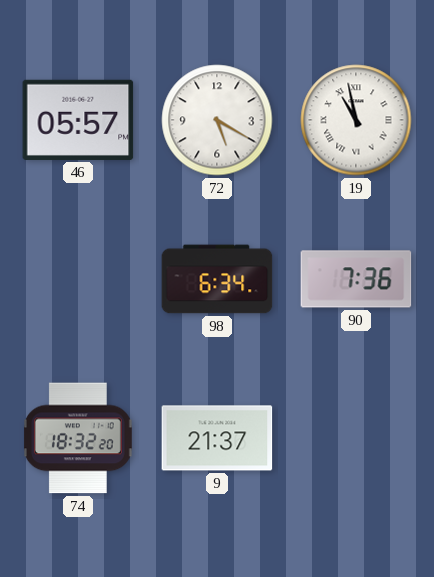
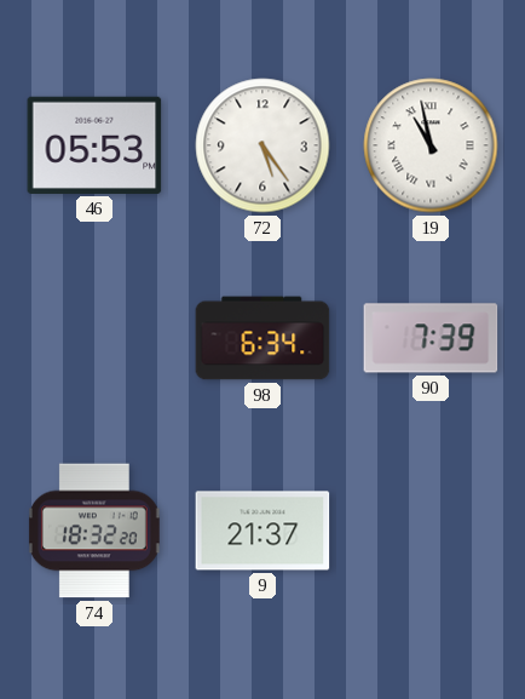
46: 05:57 -> 05:53
72: 5:20 -> 5:24
90: 7:36 -> 7:39
